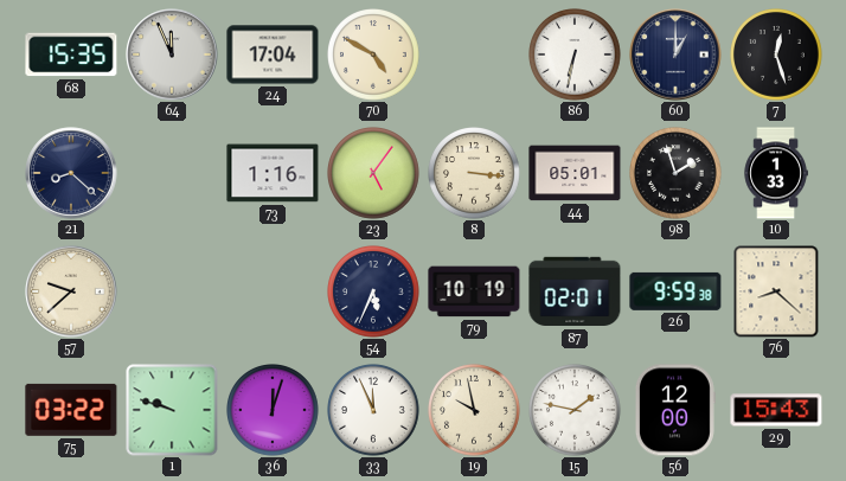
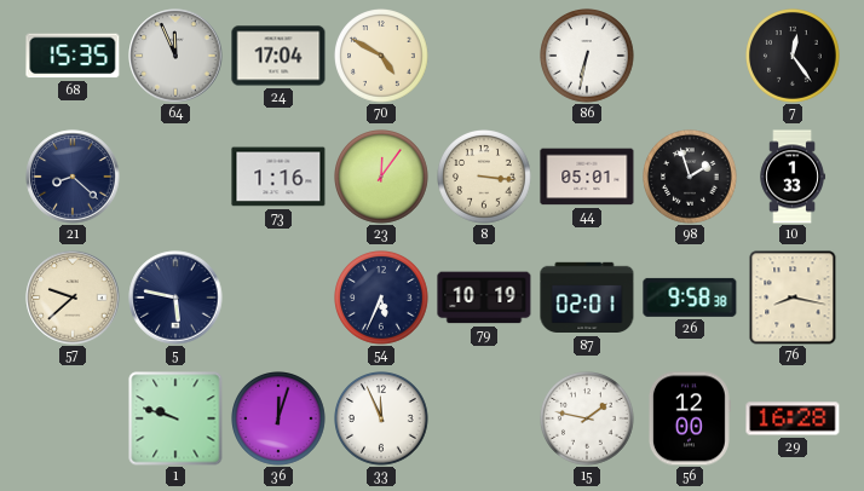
60: 1:00 -> none
7: 12:27 -> 12:24
23: 5:06 -> 12:06
5: none -> 5:47
26: 9:59 -> 9:58
76: 8:22 -> 8:17
75: 03:22 -> none
19: 9:58 -> none
29: 15:43 -> 16:28
